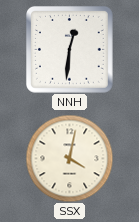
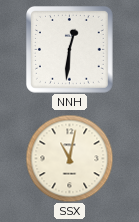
SSX: 4:02 -> 11:02
